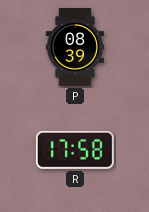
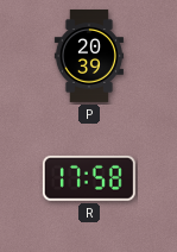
P: 08:39 -> 20:39
